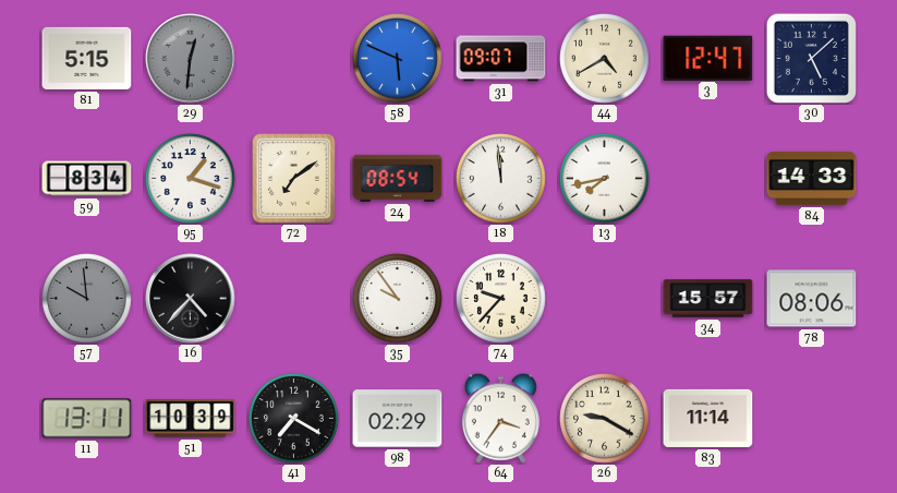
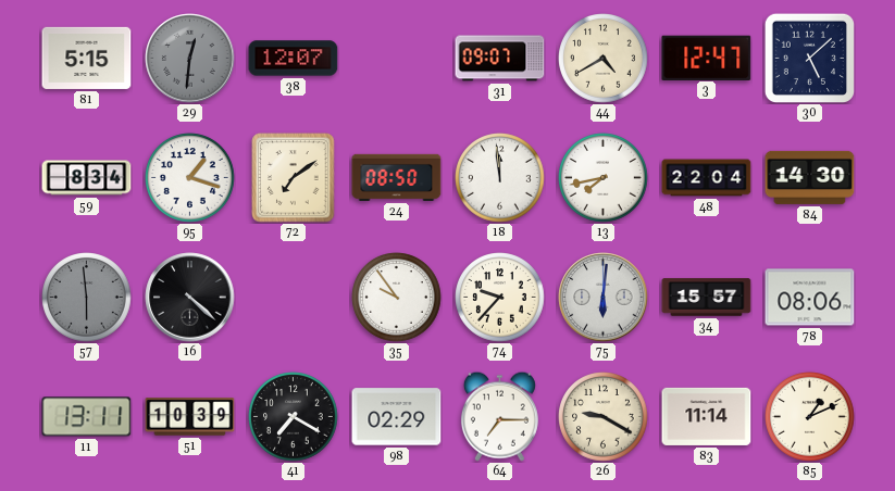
38: none -> 12:07
58: 5:49 -> none
24: 08:54 -> 08:50
48: none -> 22:04
84: 14:33 -> 14:30
57: 9:59 -> 5:59
16: 4:37 -> 4:22
75: none -> 6:01
64: 3:36 -> 7:15
85: none -> 1:11
